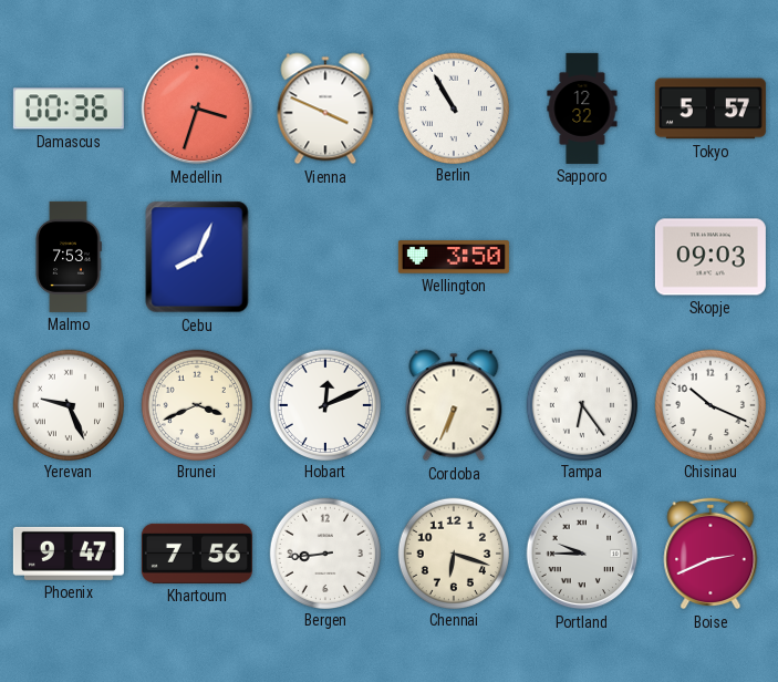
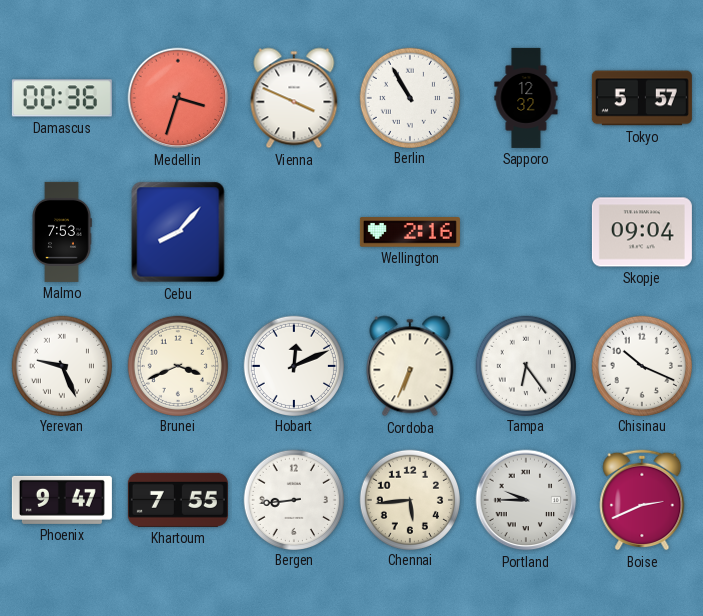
Cebu: 8:04 -> 8:07
Wellington: 3:50 -> 2:16
Skopje: 09:03 -> 09:04
Khartoum: 7:56 -> 7:55
Chennai: 6:18 -> 5:44
